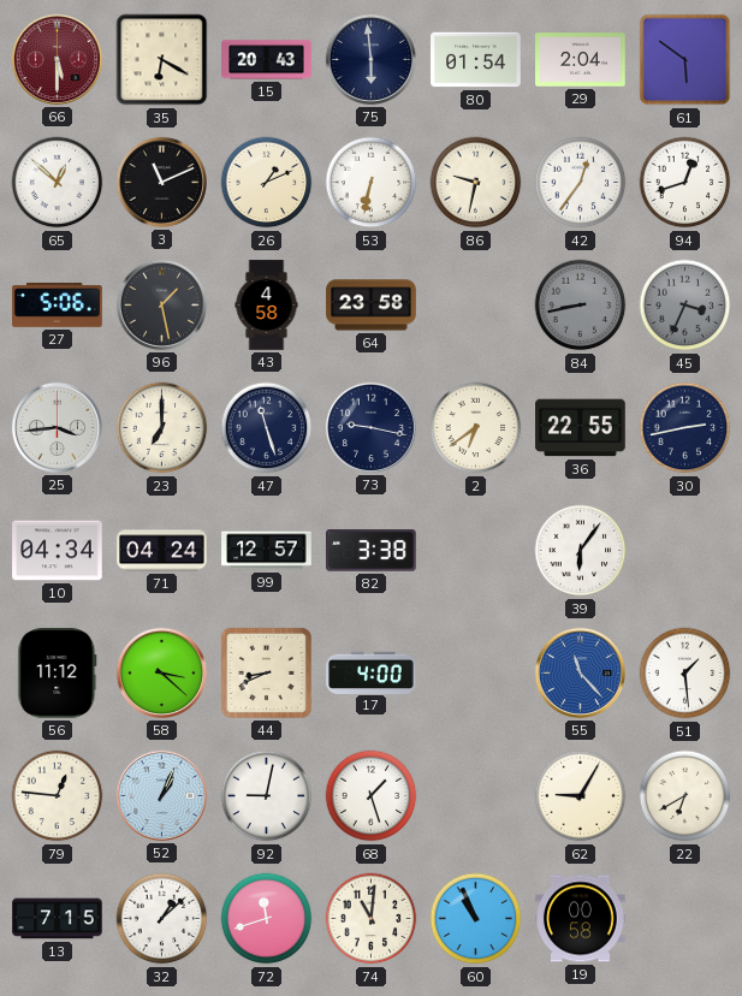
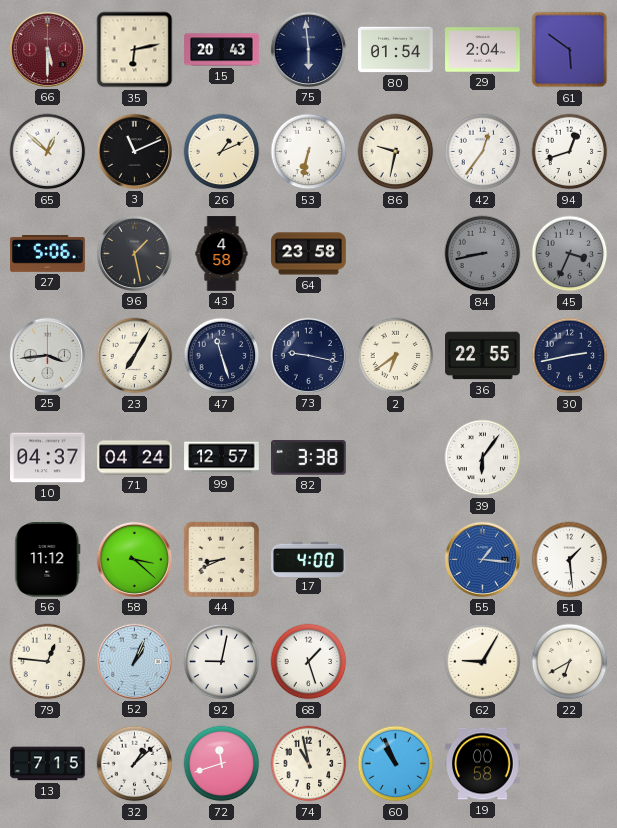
35: 6:20 -> 6:13
23: 7:00 -> 7:05
10: 04:34 -> 04:37
55: 11:23 -> 1:16
74: 11:01 -> 10:58
